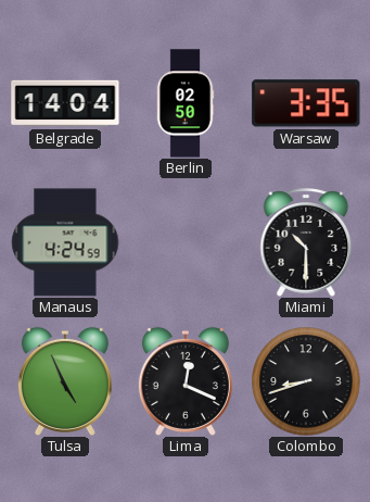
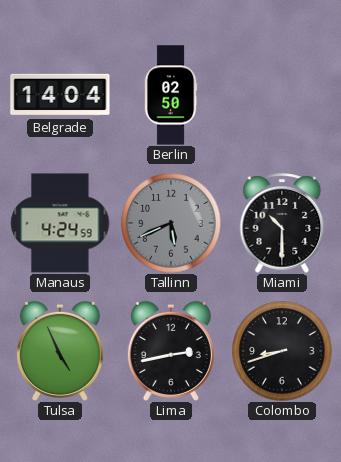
Warsaw: 3:35 -> none
Tallinn: none -> 5:41
Lima: 12:19 -> 2:43
